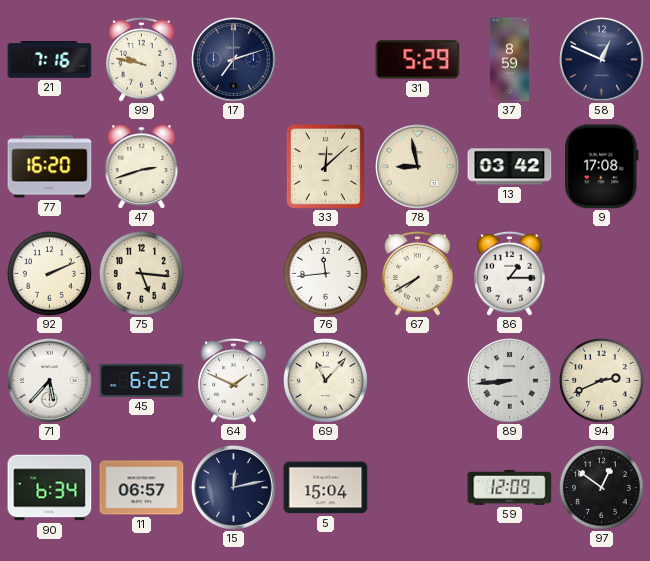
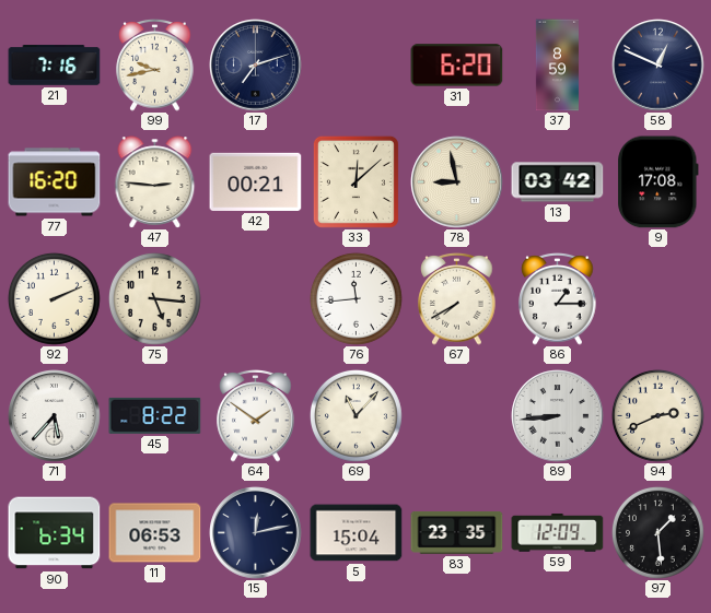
99: 9:47 -> 9:43
31: 5:29 -> 6:20
47: 2:42 -> 2:46
42: none -> 00:21
45: 6:22 -> 8:22
64: 1:49 -> 1:51
11: 06:57 -> 06:53
83: none -> 23:35
97: 12:51 -> 1:29
